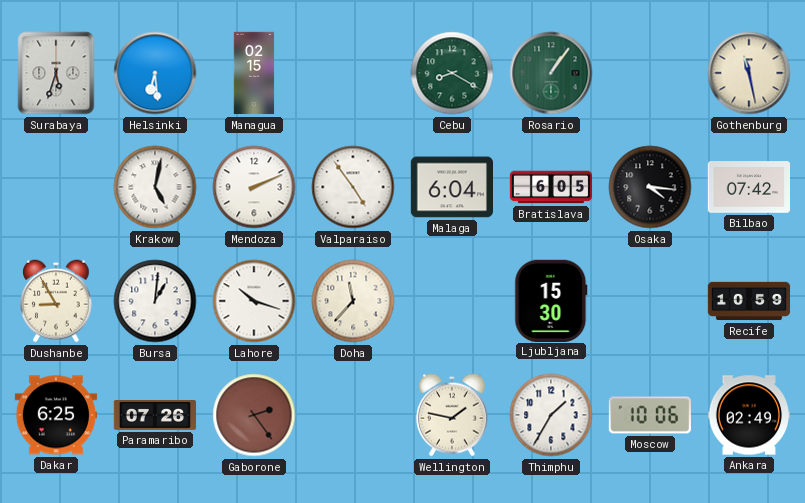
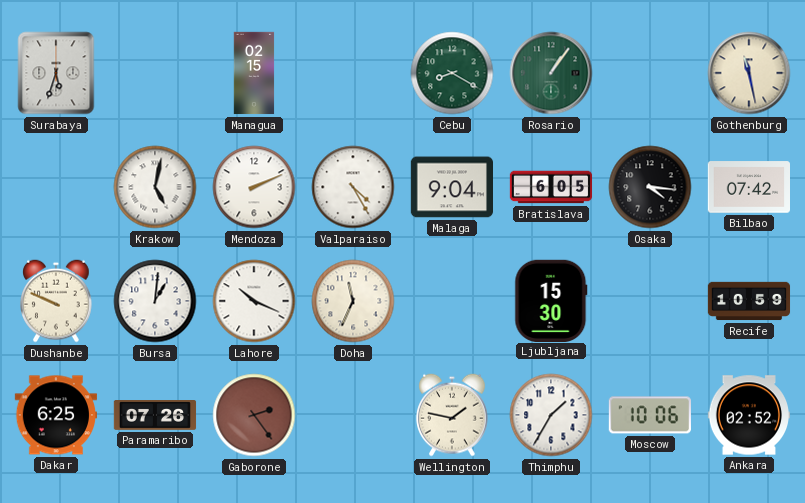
Helsinki: 6:29 -> none
Valparaiso: 4:54 -> 4:25
Malaga: 6:04 -> 9:04
Dushanbe: 8:55 -> 9:49
Lahore: 10:18 -> 10:19
Doha: 11:37 -> 11:34
Ankara: 02:49 -> 02:52
